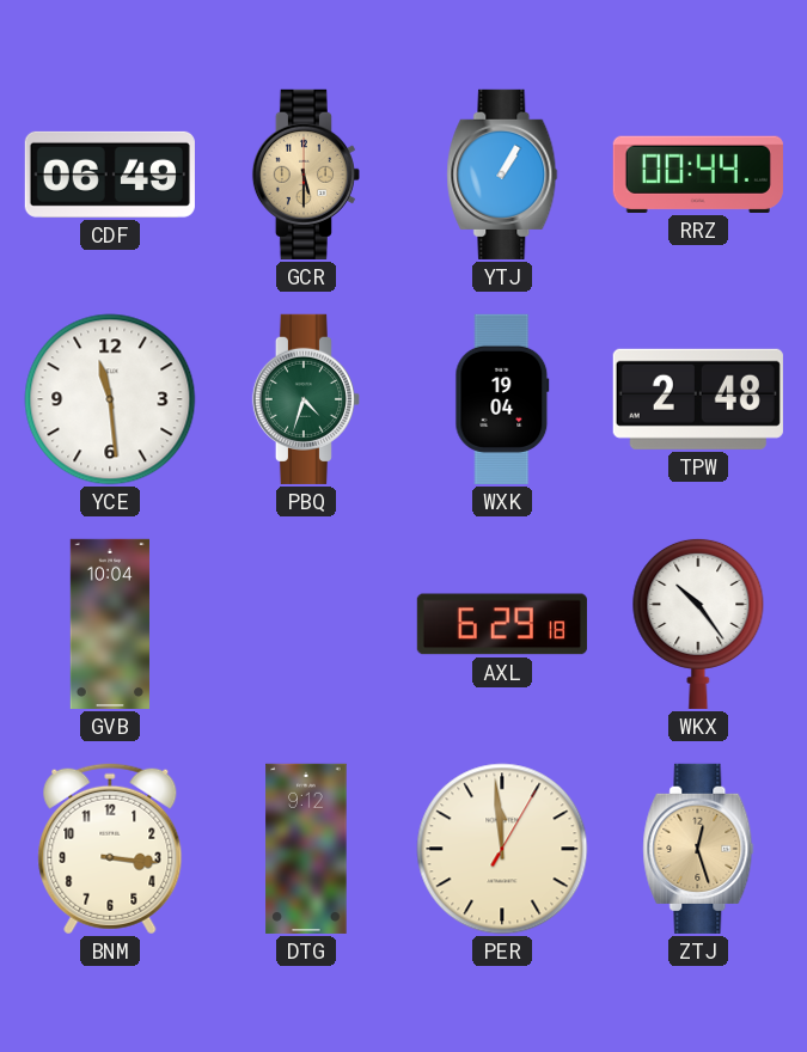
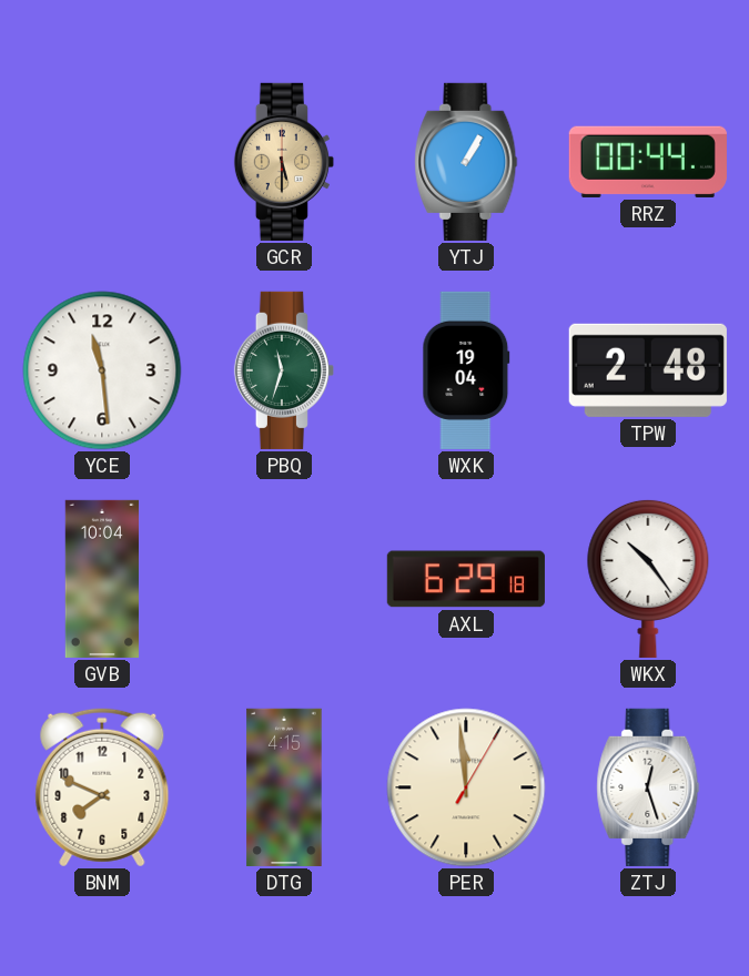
CDF: 06:49 -> none
PBQ: 4:33 -> 11:33
BNM: 3:16 -> 7:49
DTG: 9:12 -> 4:15
ZTJ dial: champagne -> white
